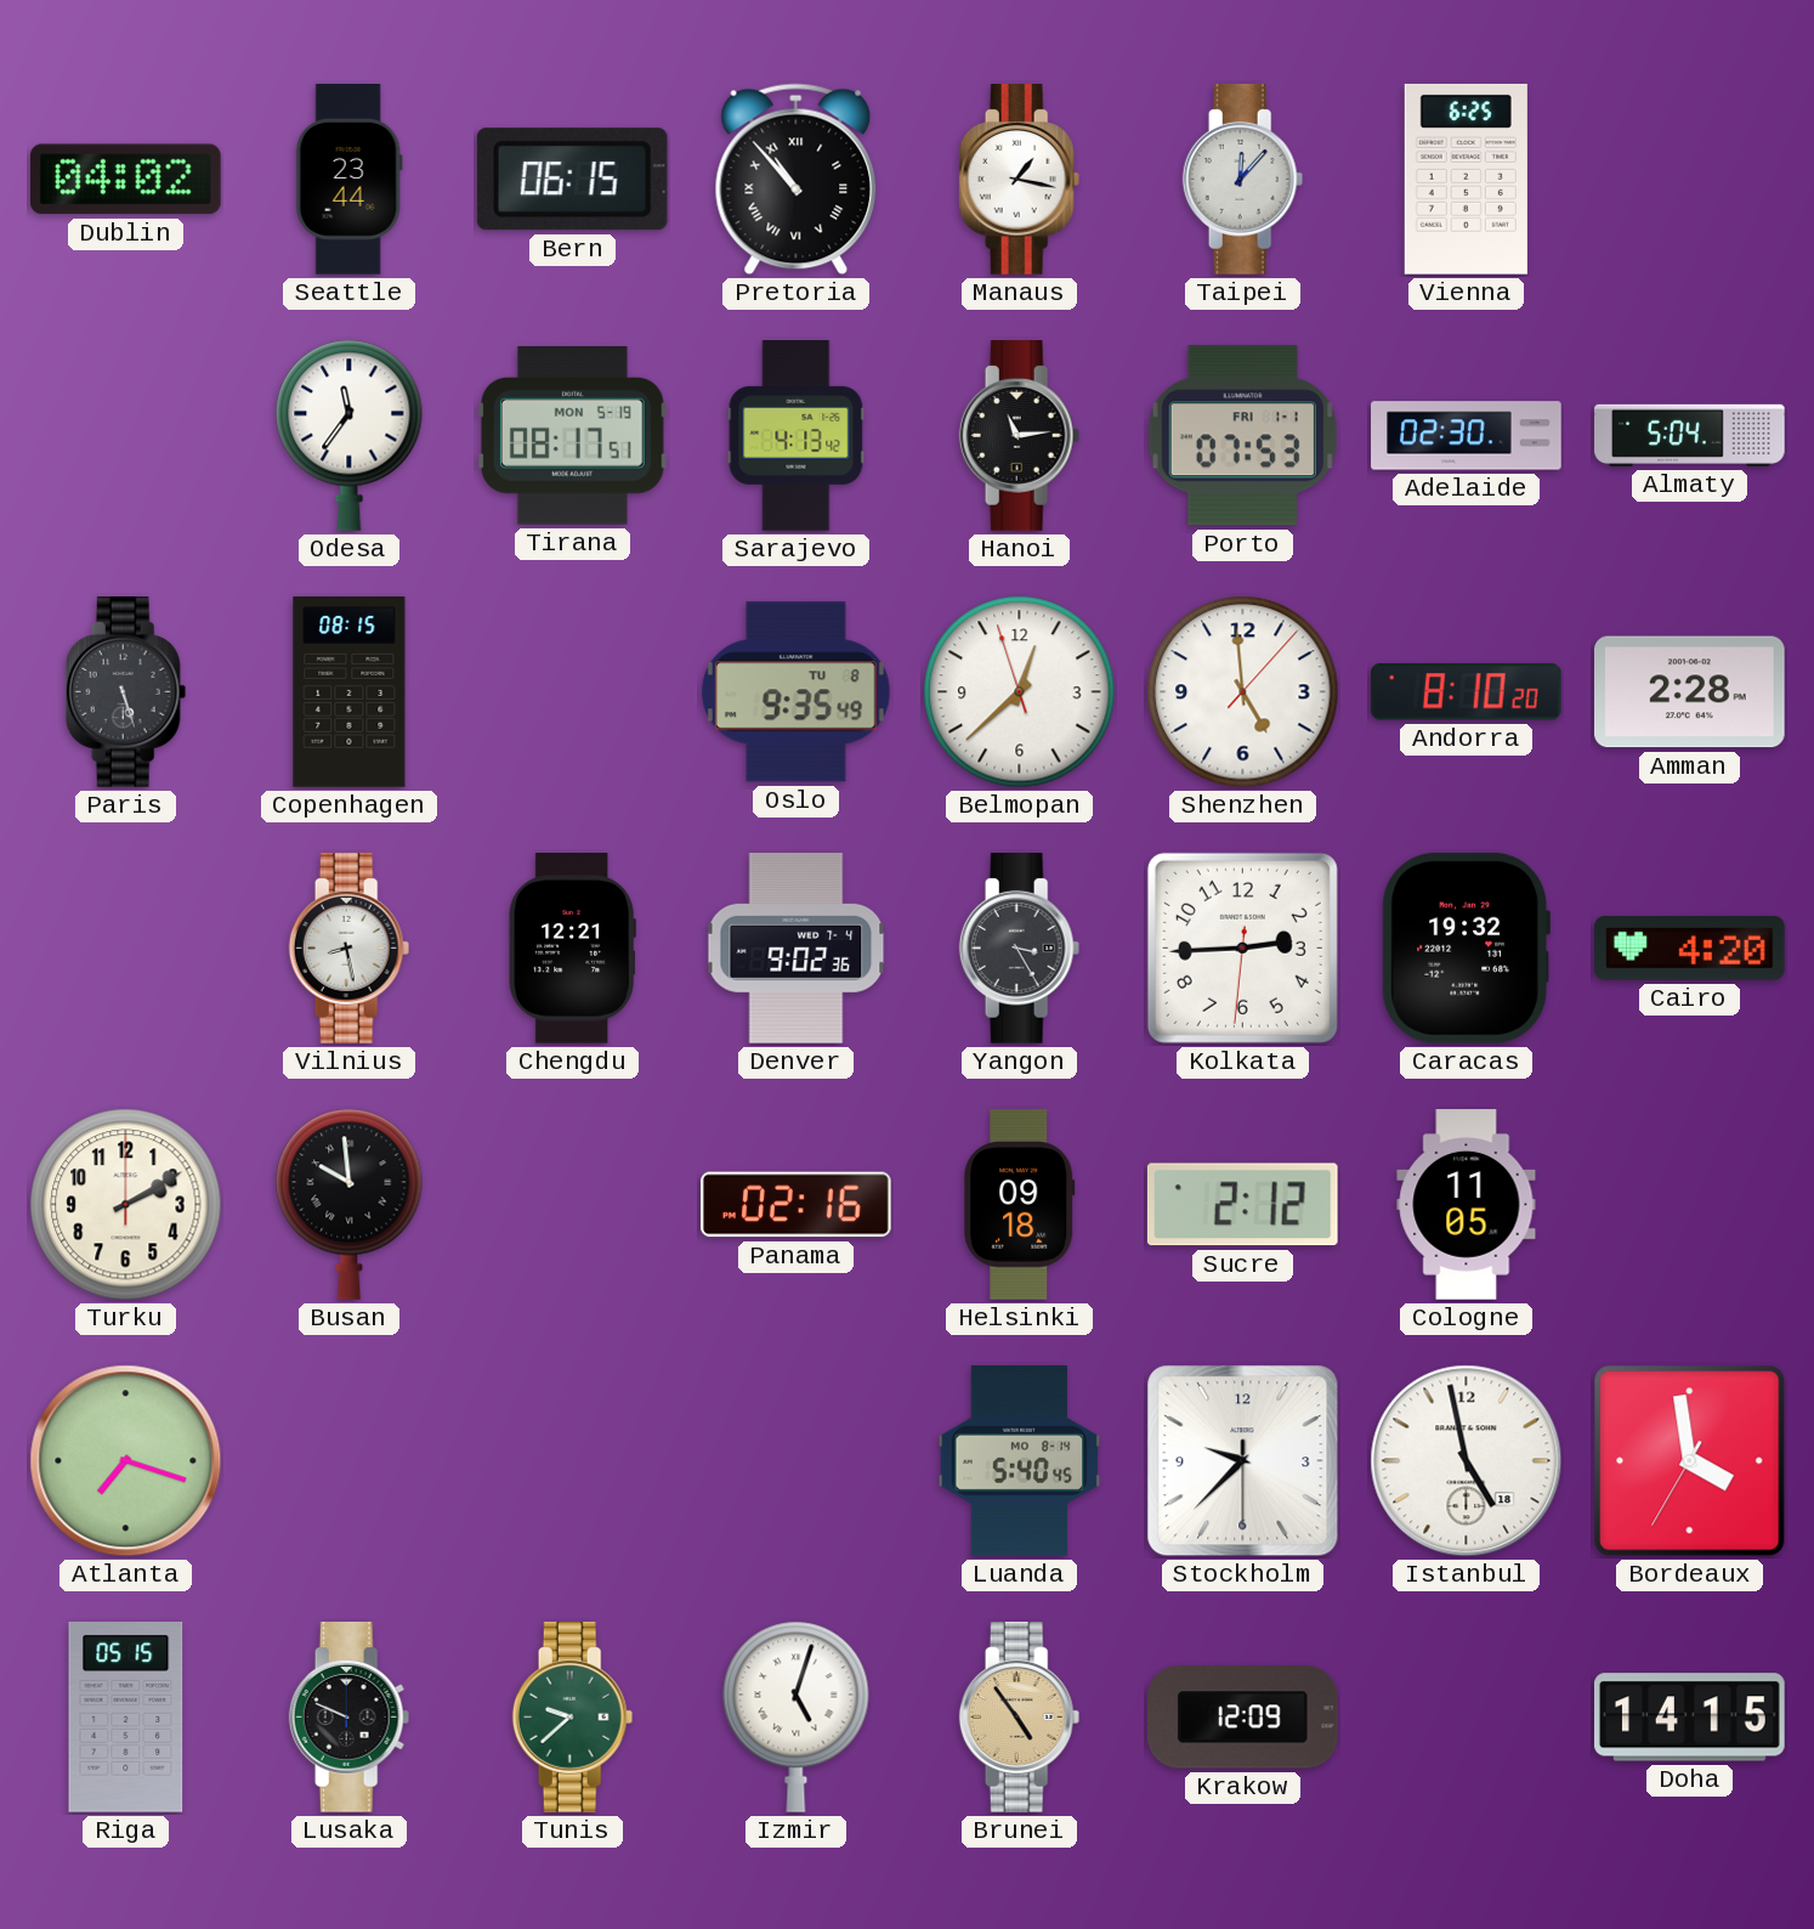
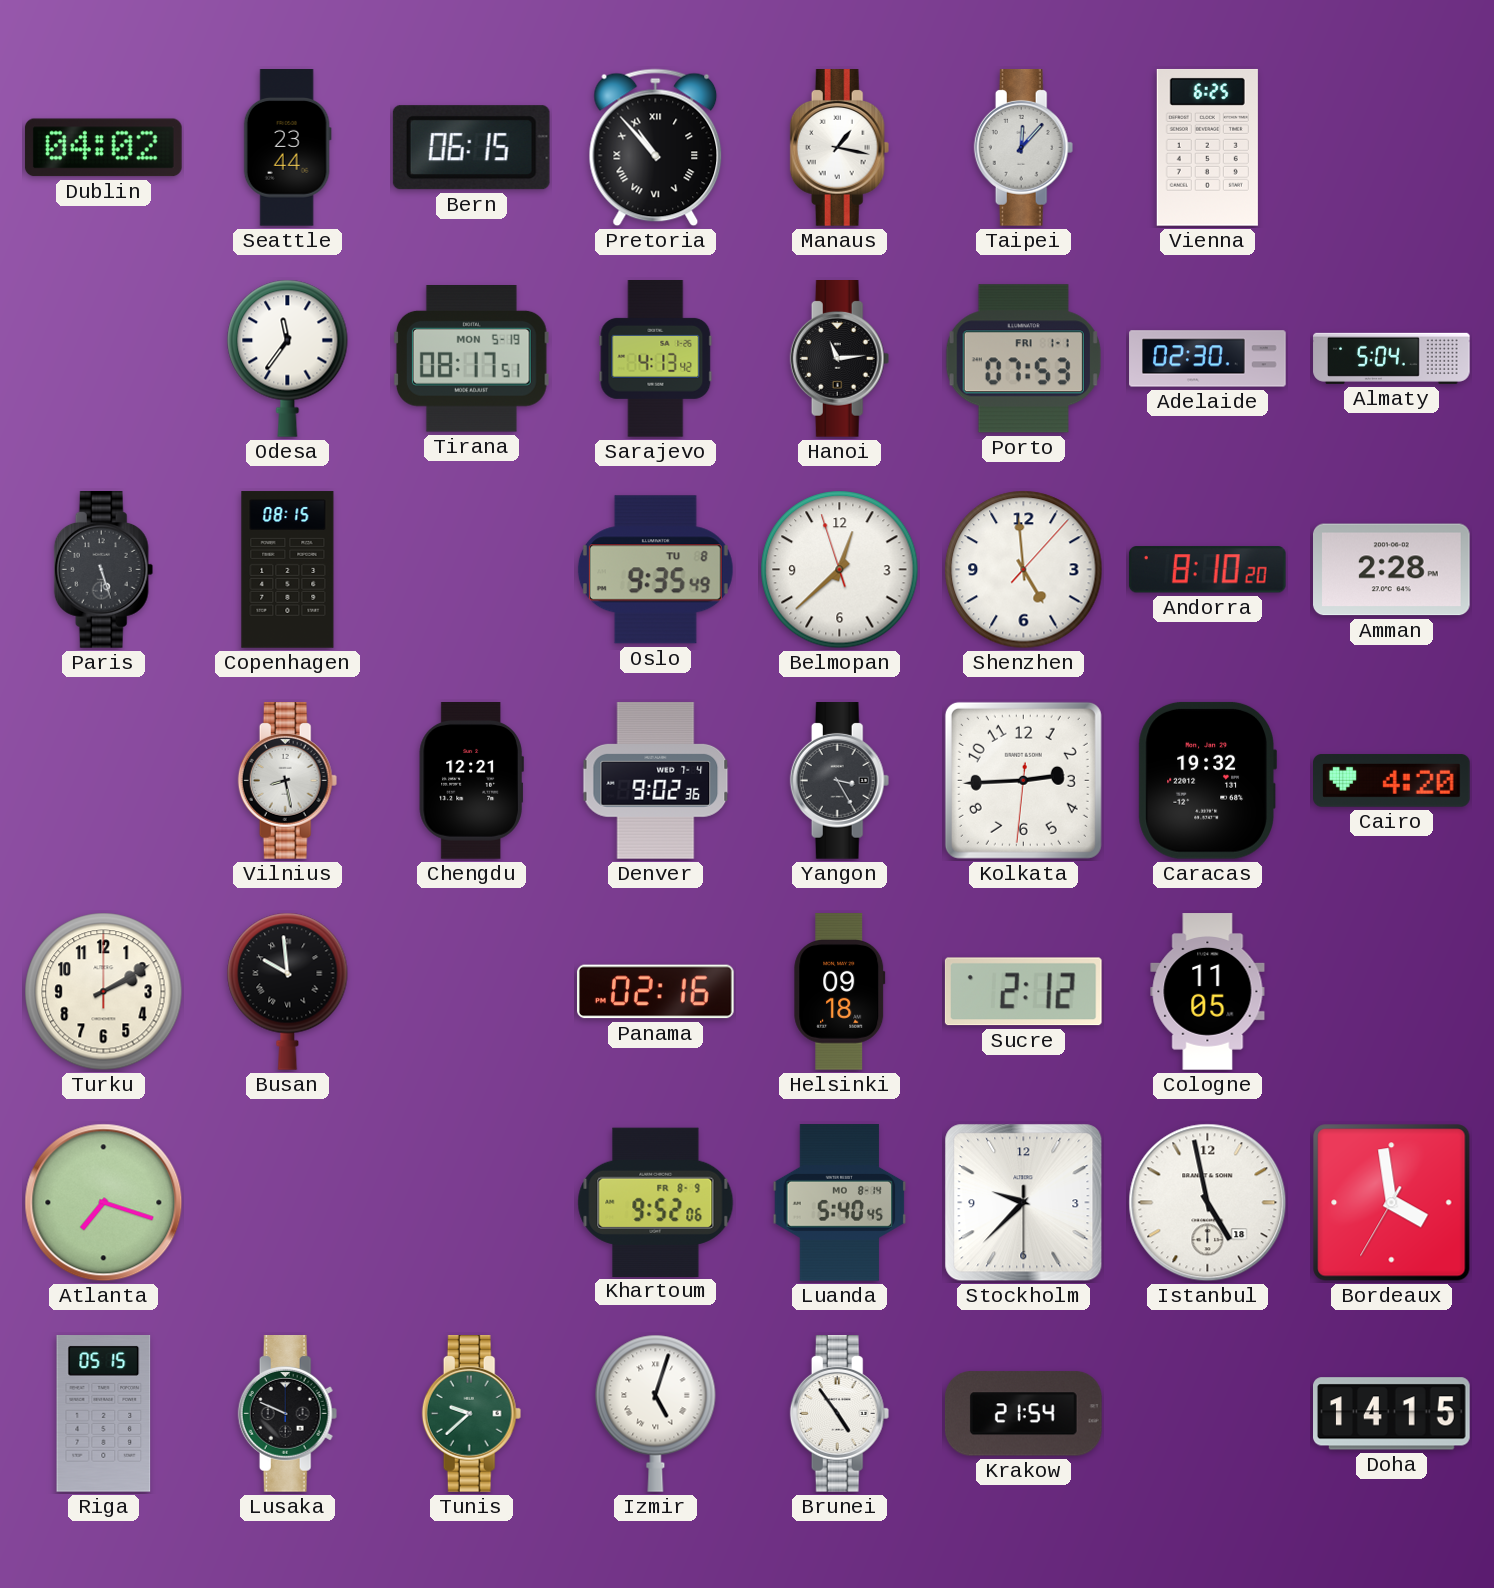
Khartoum: none -> 9:52
Brunei dial: champagne -> white
Krakow: 12:09 -> 21:54
